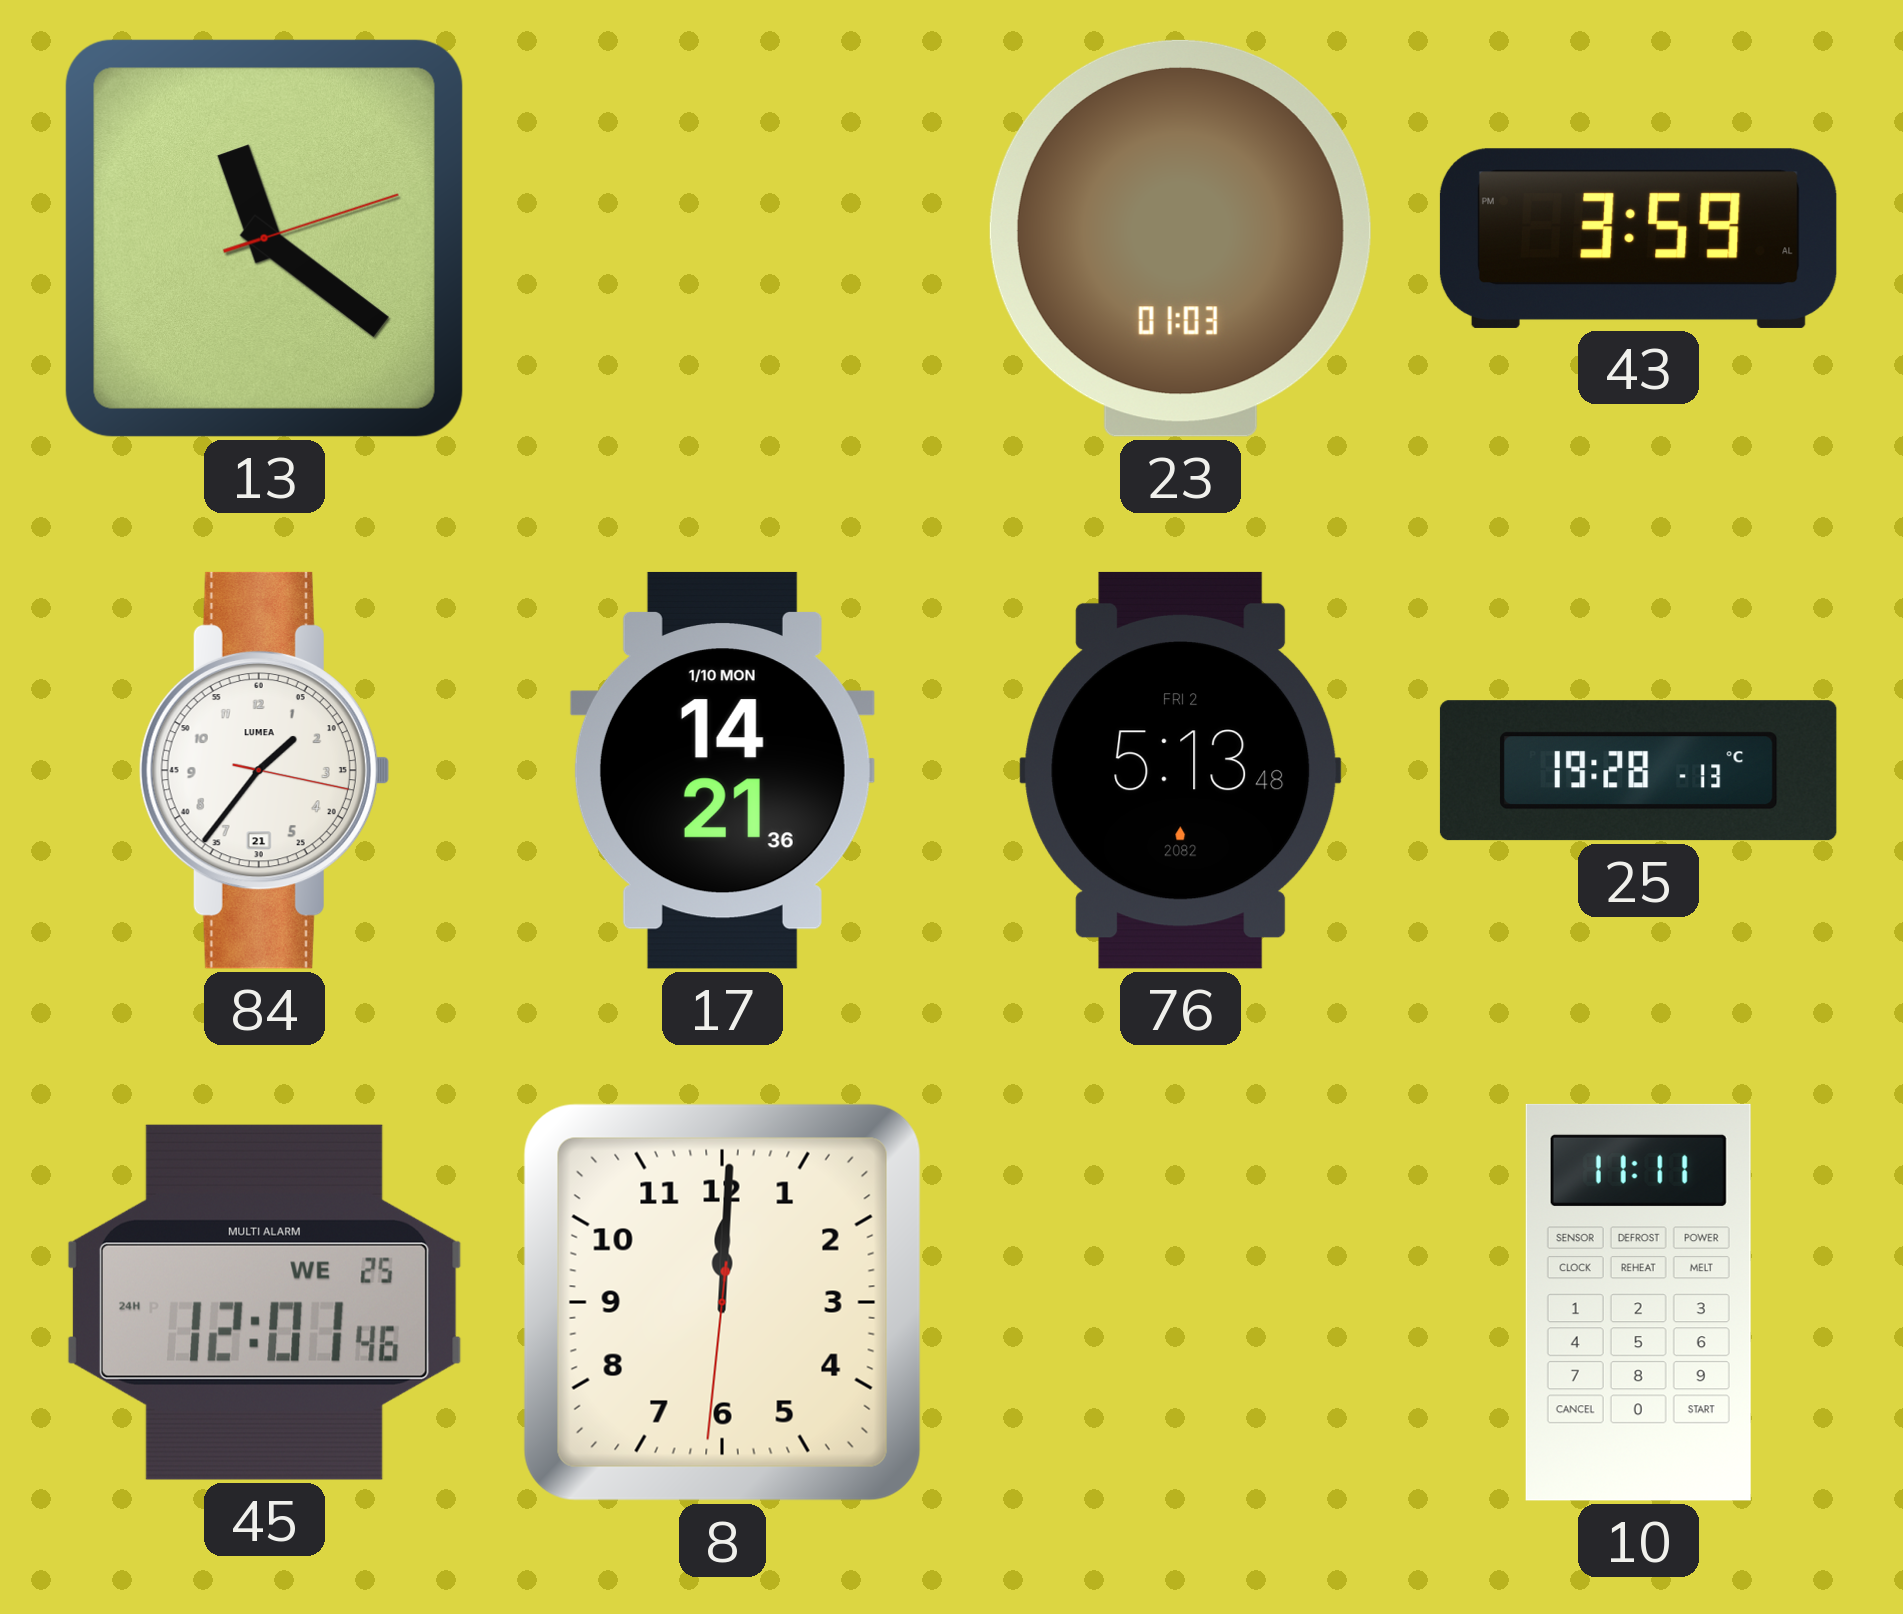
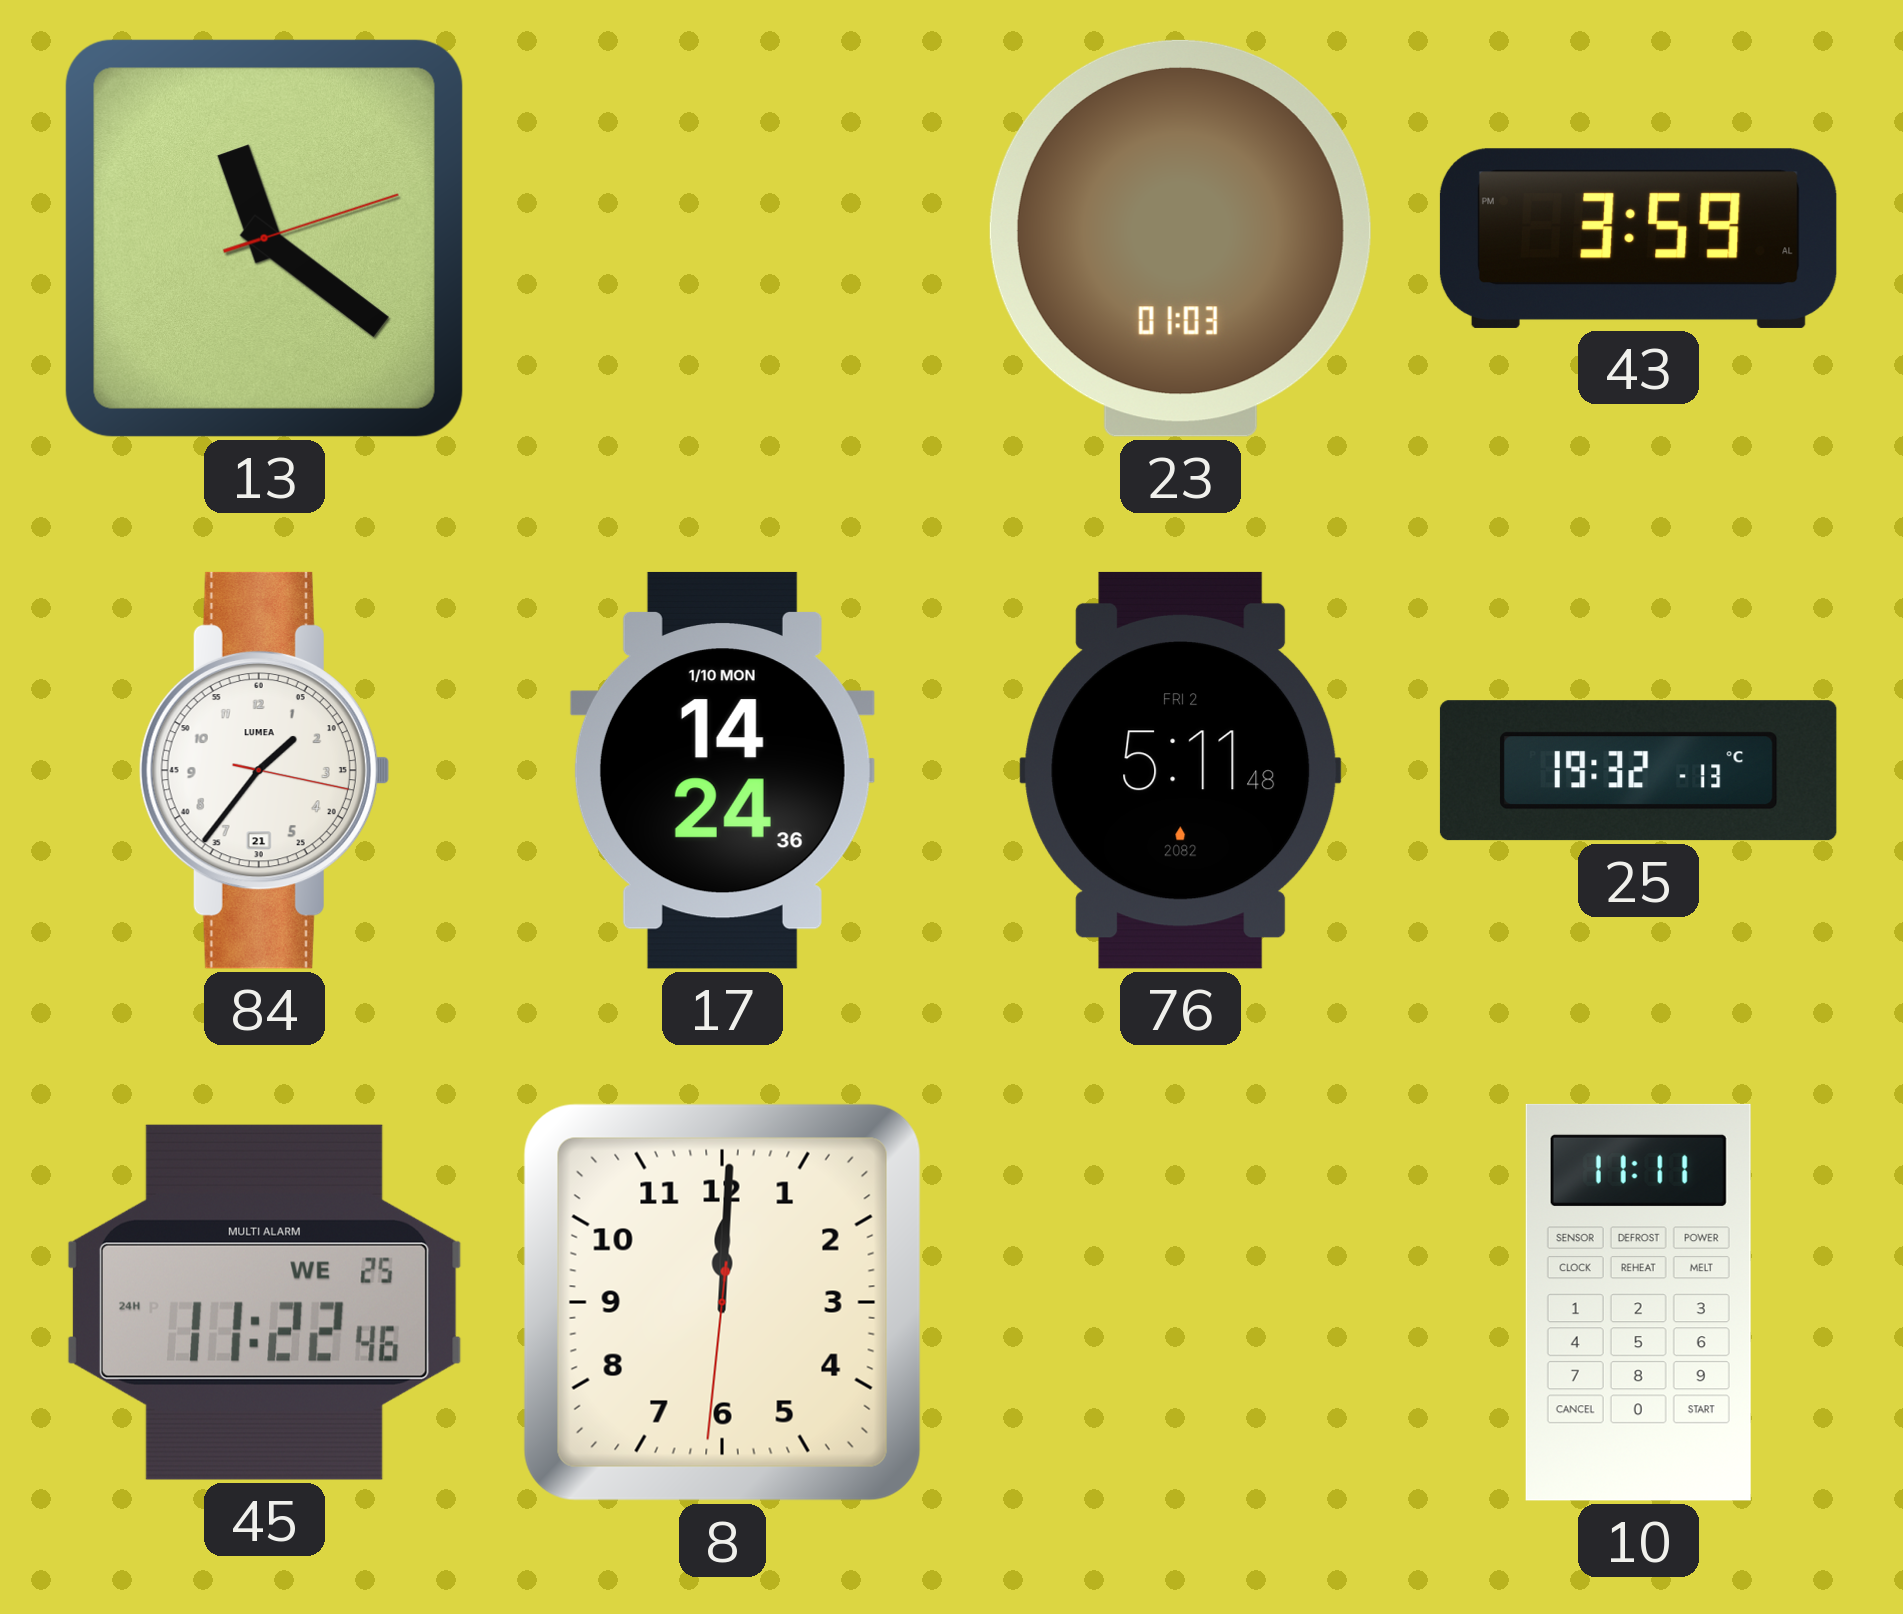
17: 14:21 -> 14:24
76: 5:13 -> 5:11
25: 19:28 -> 19:32
45: 12:01 -> 11:22
